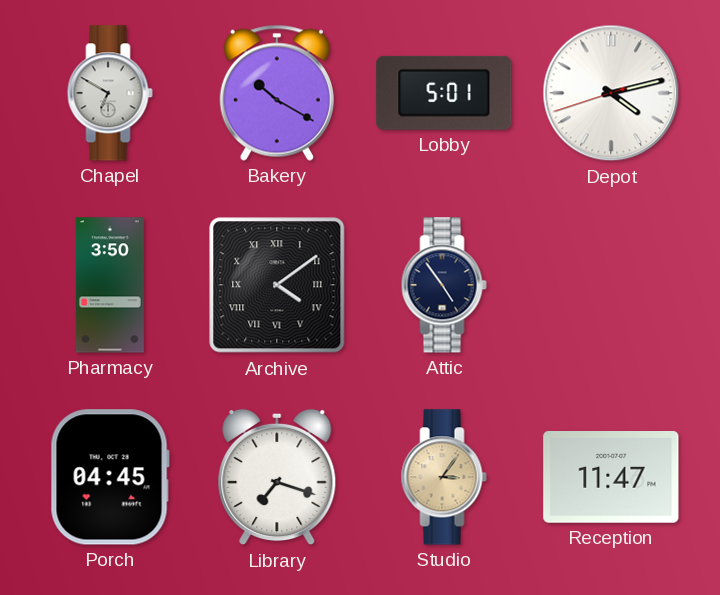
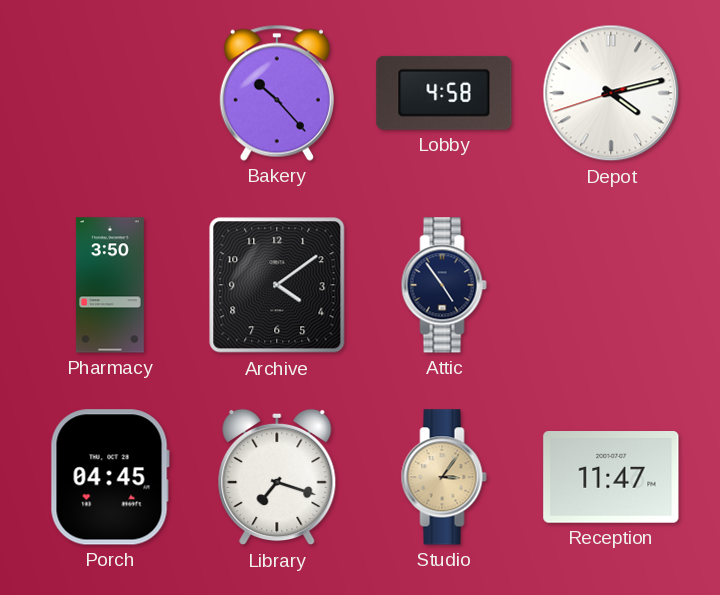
Chapel: 6:50 -> none
Bakery: 10:20 -> 10:23
Lobby: 5:01 -> 4:58
Archive numerals: Roman -> Arabic
